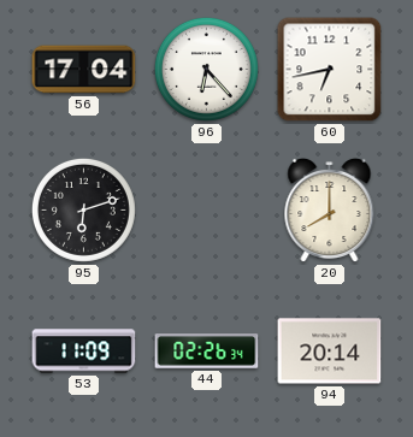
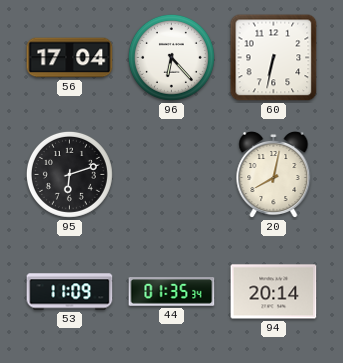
60: 6:43 -> 6:32
20: 8:00 -> 8:02
44: 02:26 -> 01:35
